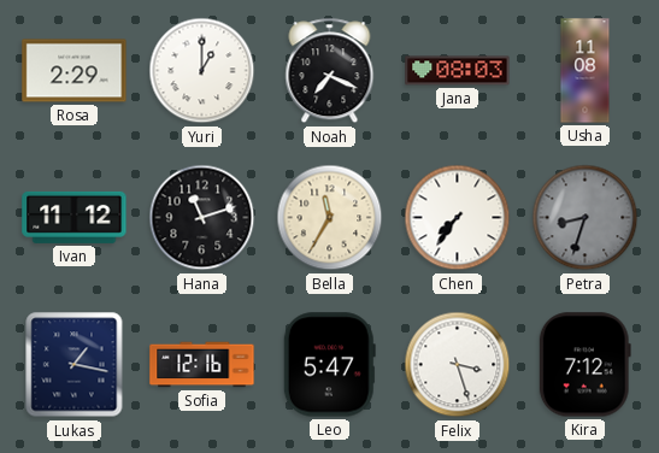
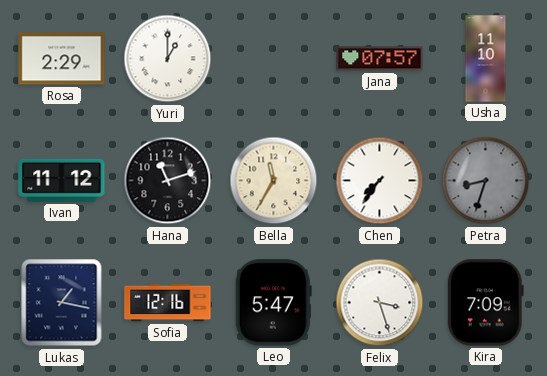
Noah: 7:19 -> none
Jana: 08:03 -> 07:57
Usha: 11:08 -> 11:10
Kira: 7:12 -> 7:09
